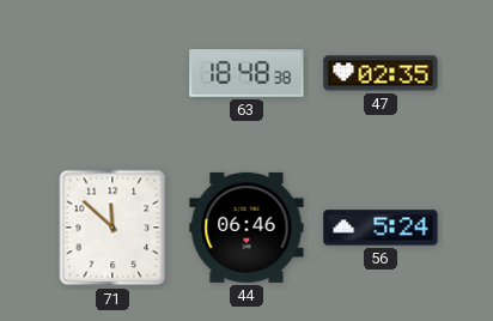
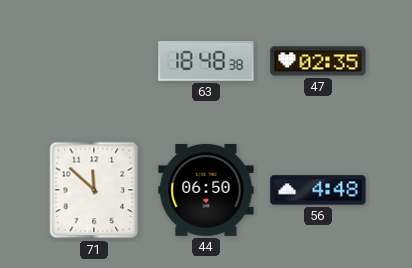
44: 06:46 -> 06:50
56: 5:24 -> 4:48
